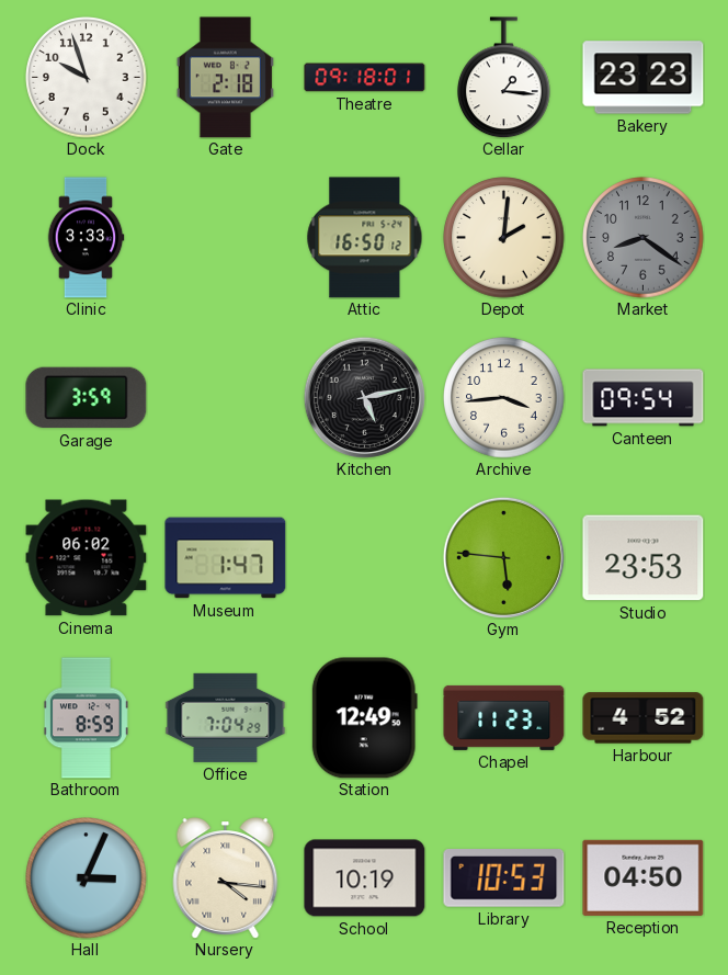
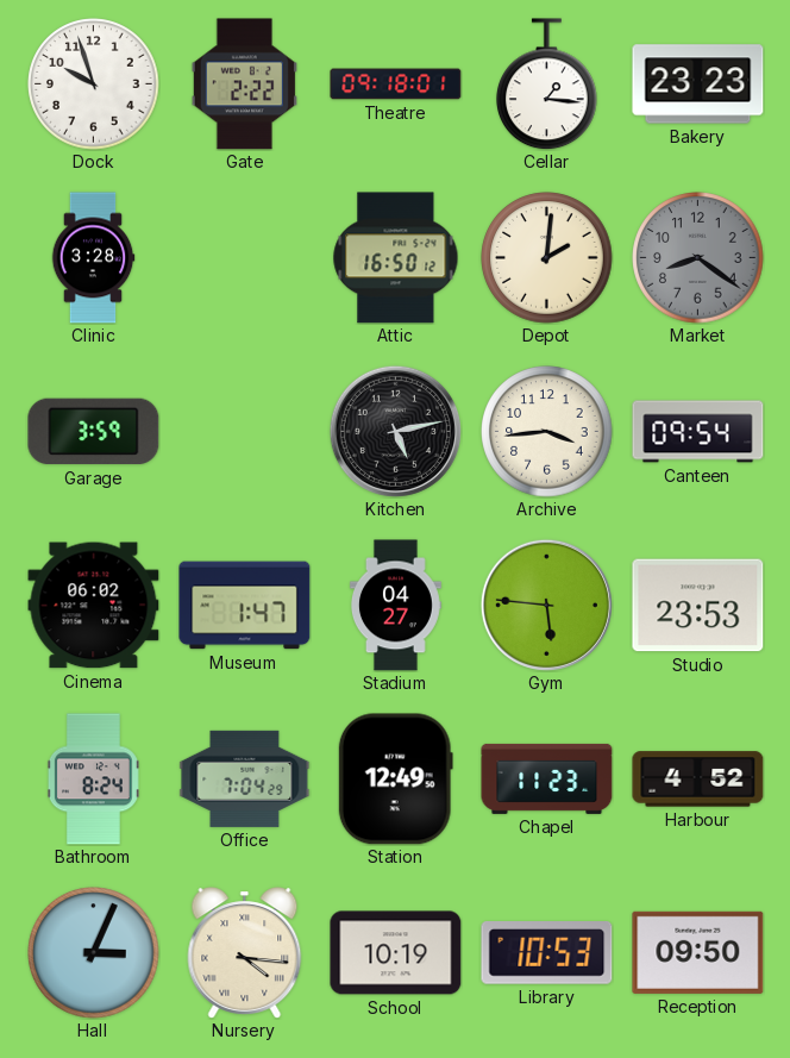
Gate: 2:18 -> 2:22
Clinic: 3:33 -> 3:28
Stadium: none -> 04:27
Bathroom: 8:59 -> 8:24
Reception: 04:50 -> 09:50
